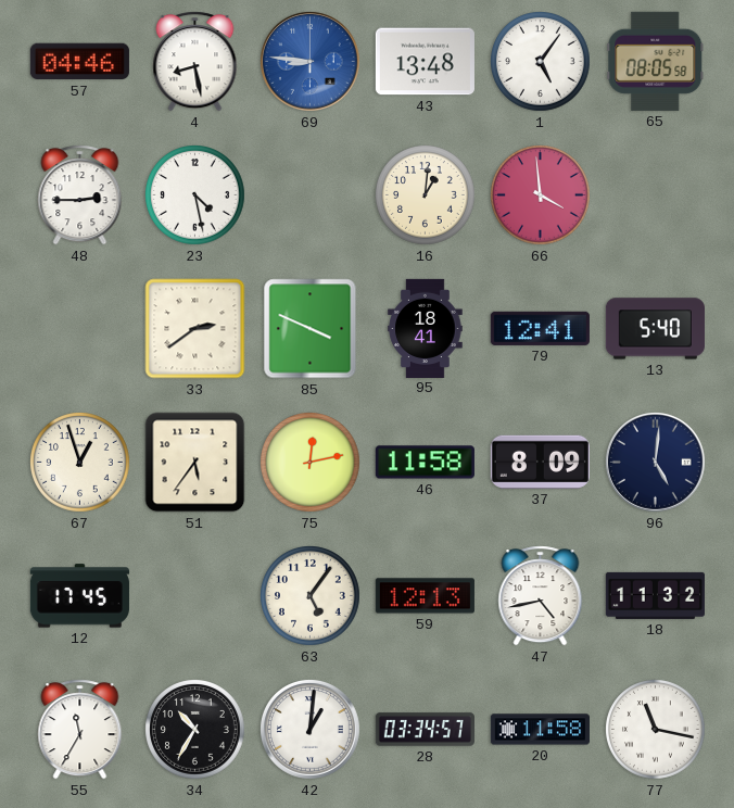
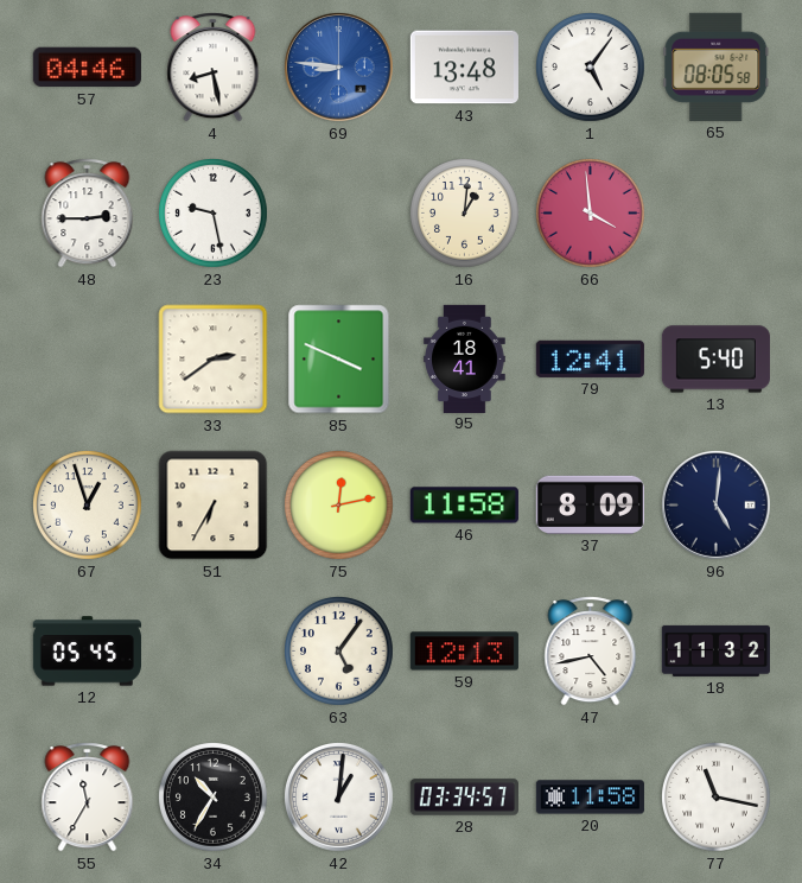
23: 4:28 -> 9:28
51: 5:36 -> 6:35
12: 17:45 -> 05:45
